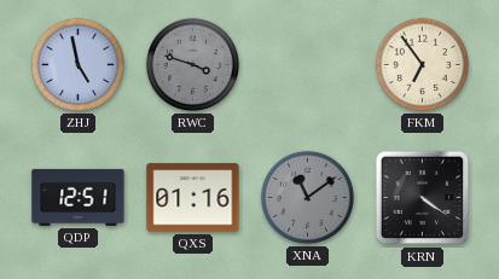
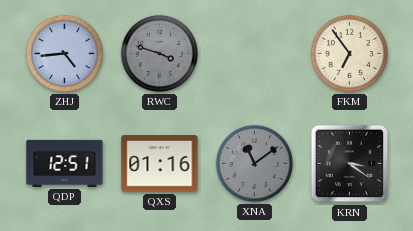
ZHJ: 4:58 -> 4:44
KRN: 4:21 -> 3:21
